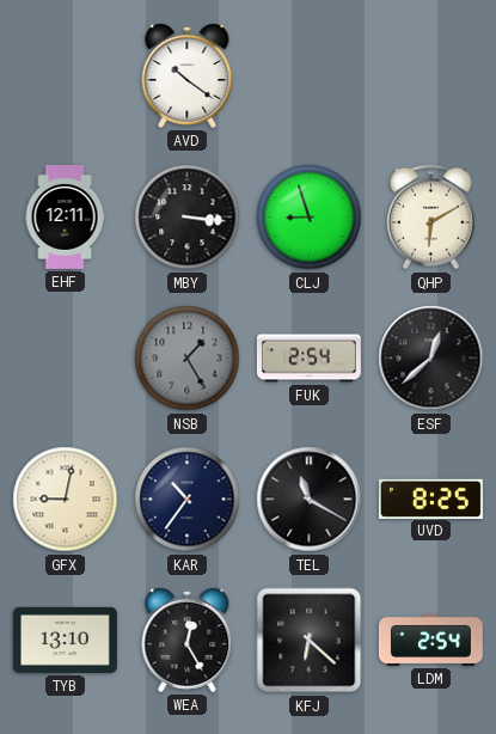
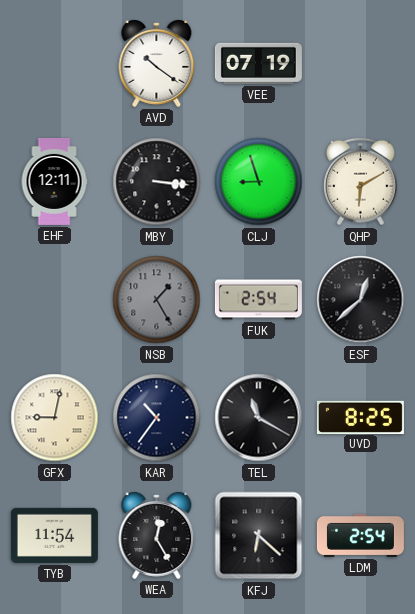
VEE: none -> 07:19
TYB: 13:10 -> 11:54
